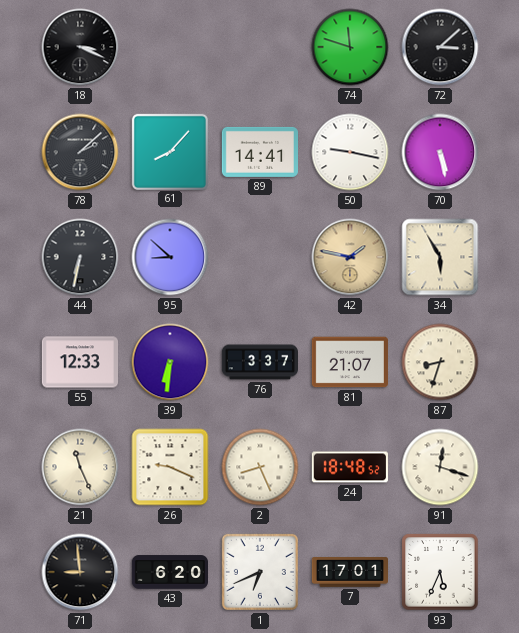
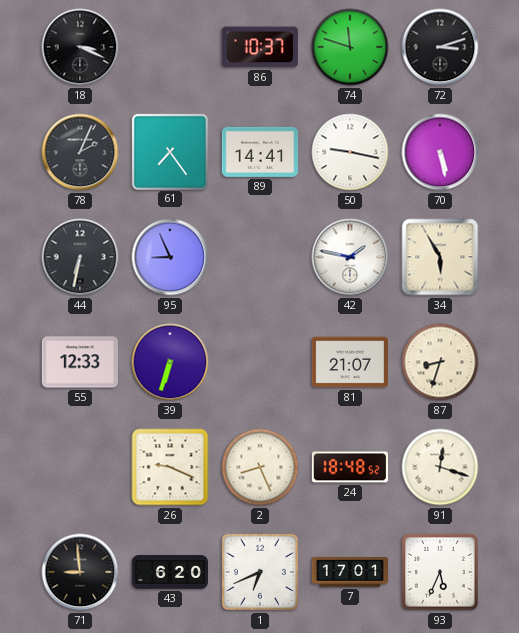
86: none -> 10:37
72: 3:08 -> 3:12
78: 2:08 -> 2:04
61: 8:07 -> 7:24
95: 8:52 -> 8:56
42 dial: champagne -> white
39: 6:31 -> 6:33
76: 3:37 -> none
21: 11:26 -> none
